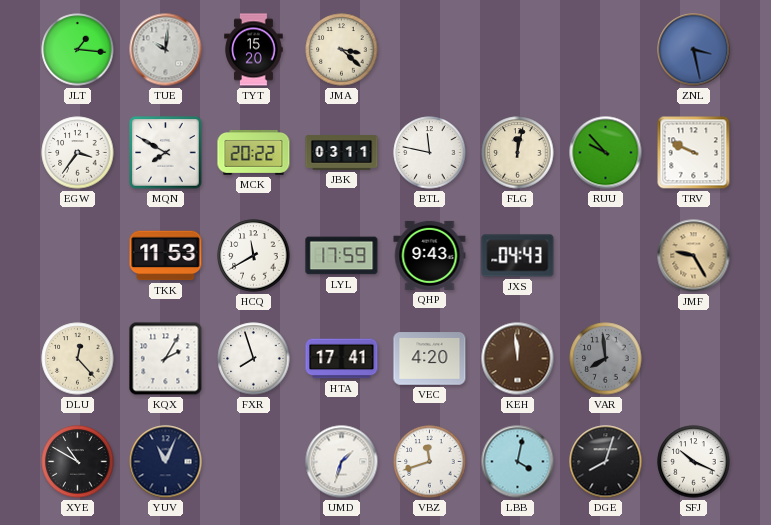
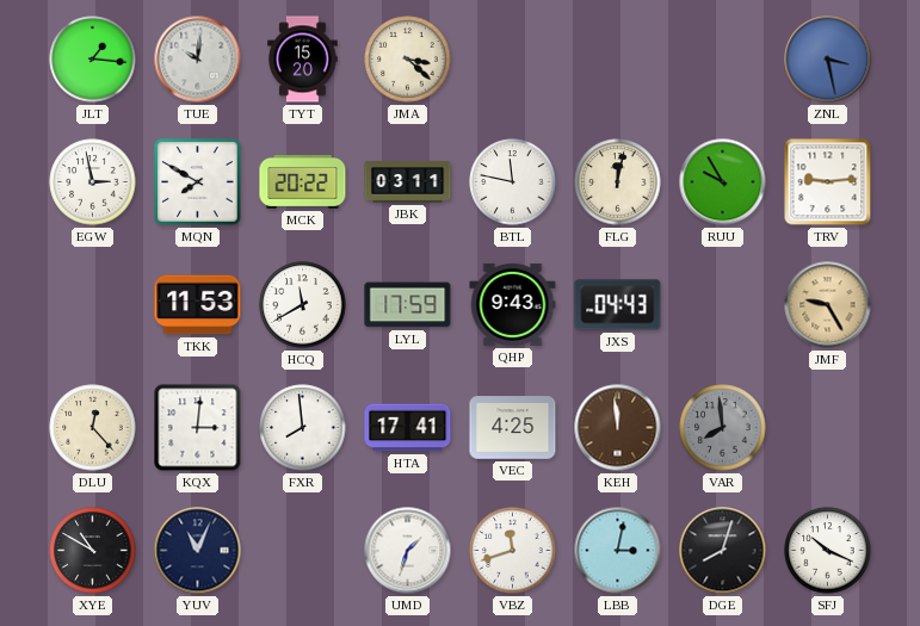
EGW: 3:36 -> 2:58
RUU: 9:53 -> 9:55
TRV: 9:49 -> 9:14
KQX: 2:05 -> 3:01
FXR: 7:57 -> 7:59
VEC: 4:20 -> 4:25
LBB: 4:02 -> 3:02
